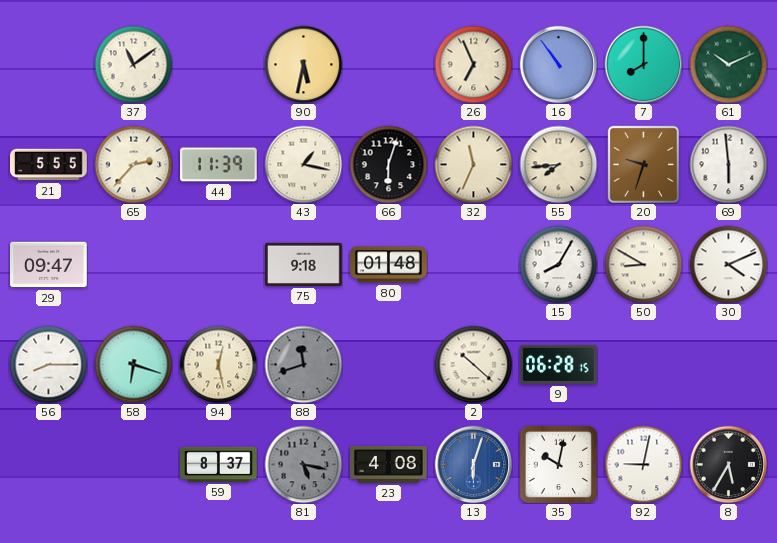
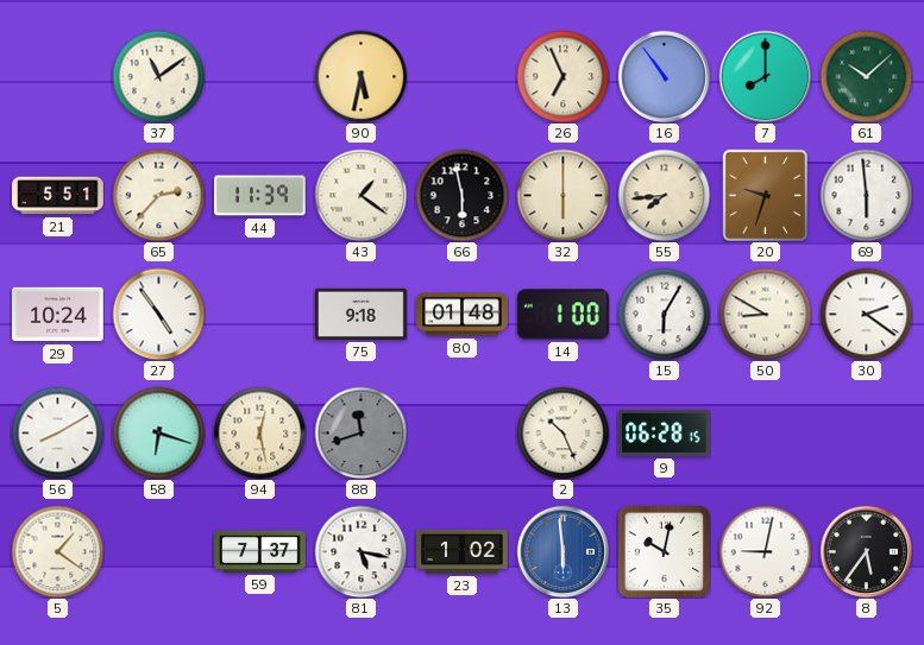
61: 10:11 -> 10:08
21: 5:55 -> 5:51
43: 1:17 -> 1:21
66: 6:03 -> 5:58
32: 11:34 -> 6:00
29: 09:47 -> 10:24
27: none -> 4:54
14: none -> 1:00
15: 8:05 -> 6:05
30: 4:11 -> 2:21
56: 8:15 -> 8:10
2: 10:22 -> 10:26
5: none -> 1:21
59: 8:37 -> 7:37
81 dial: grey -> white
23: 4:08 -> 1:02
13: 6:03 -> 5:59
8: 5:35 -> 5:36
